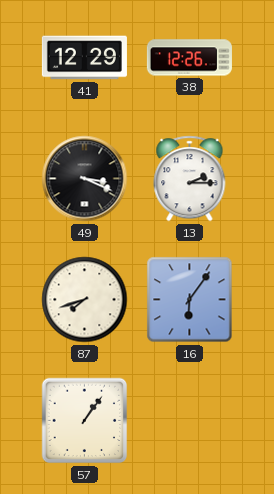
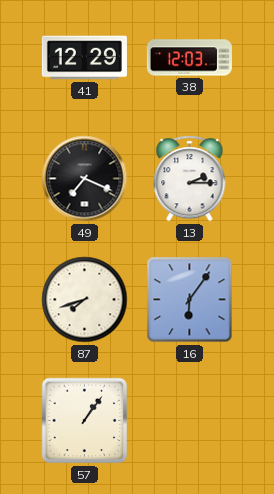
38: 12:26 -> 12:03
49: 3:19 -> 7:19
